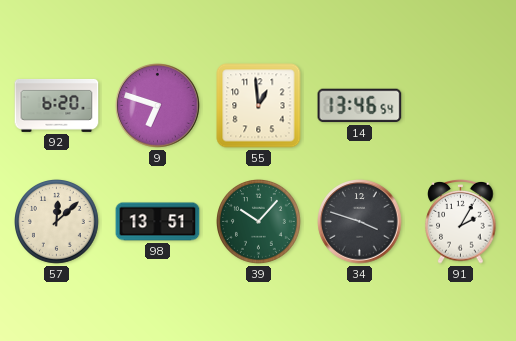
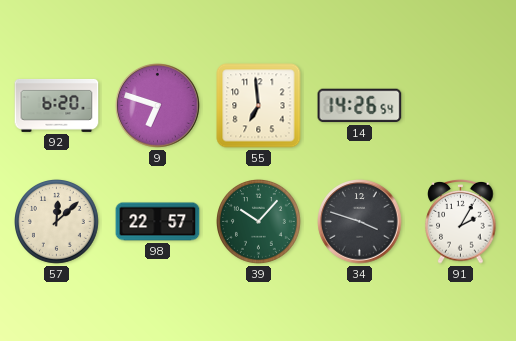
55: 12:59 -> 6:59
14: 13:46 -> 14:26
98: 13:51 -> 22:57
